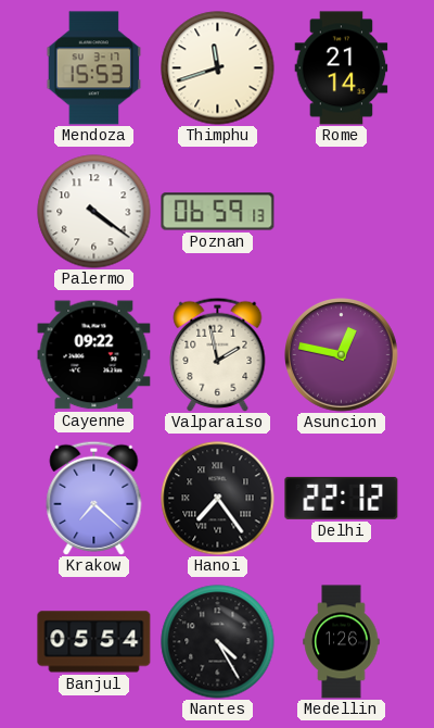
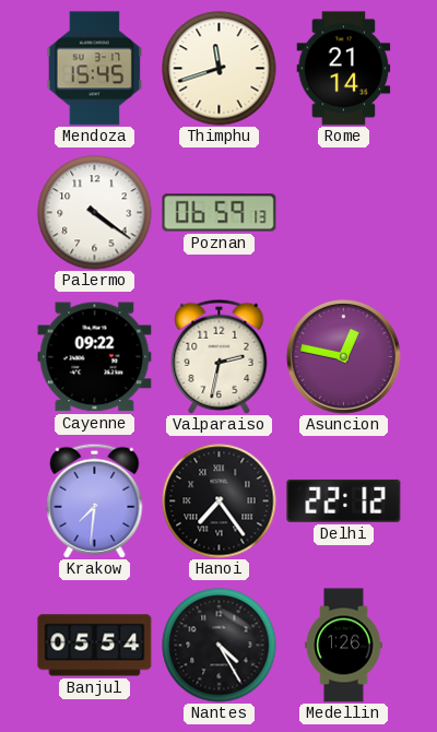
Mendoza: 15:53 -> 15:45
Valparaiso: 1:58 -> 2:32
Krakow: 7:22 -> 7:31
